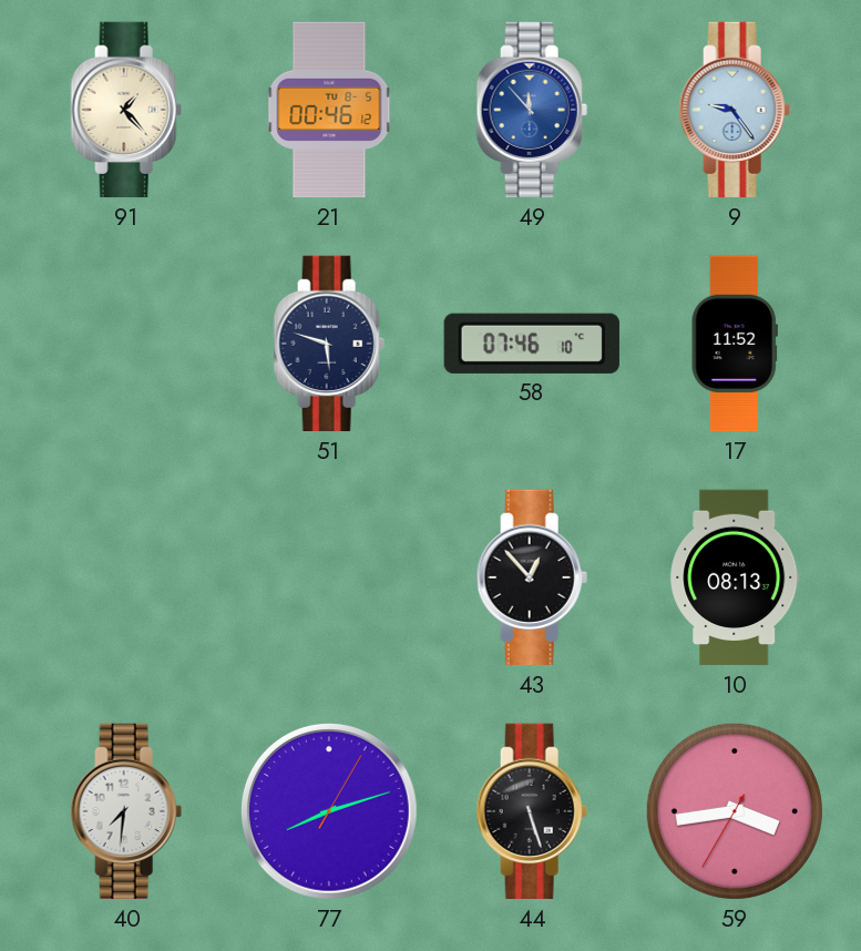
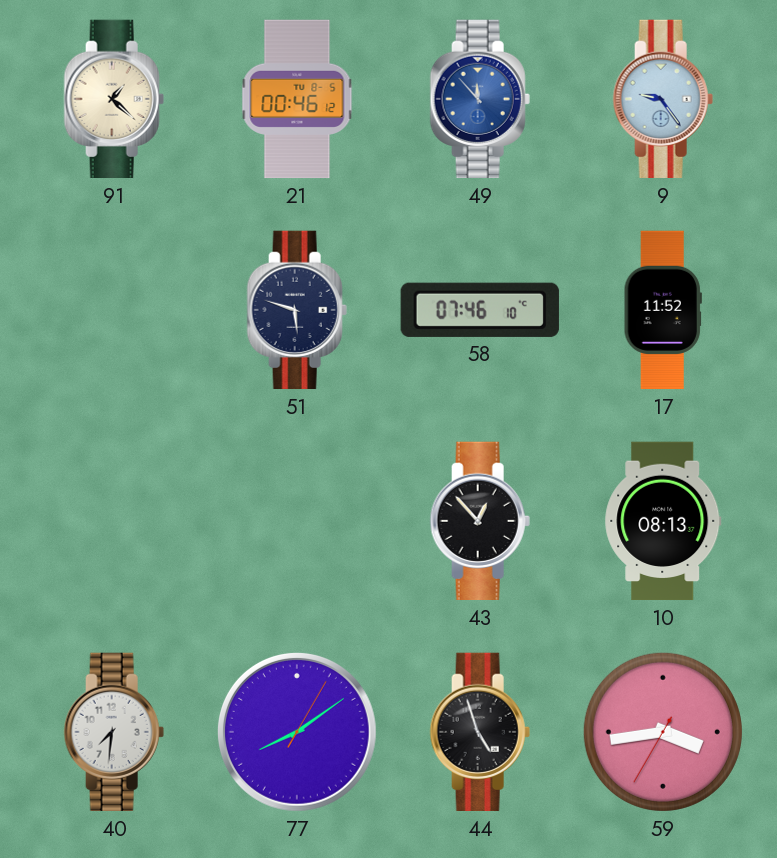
91: 1:23 -> 1:22
77: 8:12 -> 8:09
44: 5:27 -> 4:57
